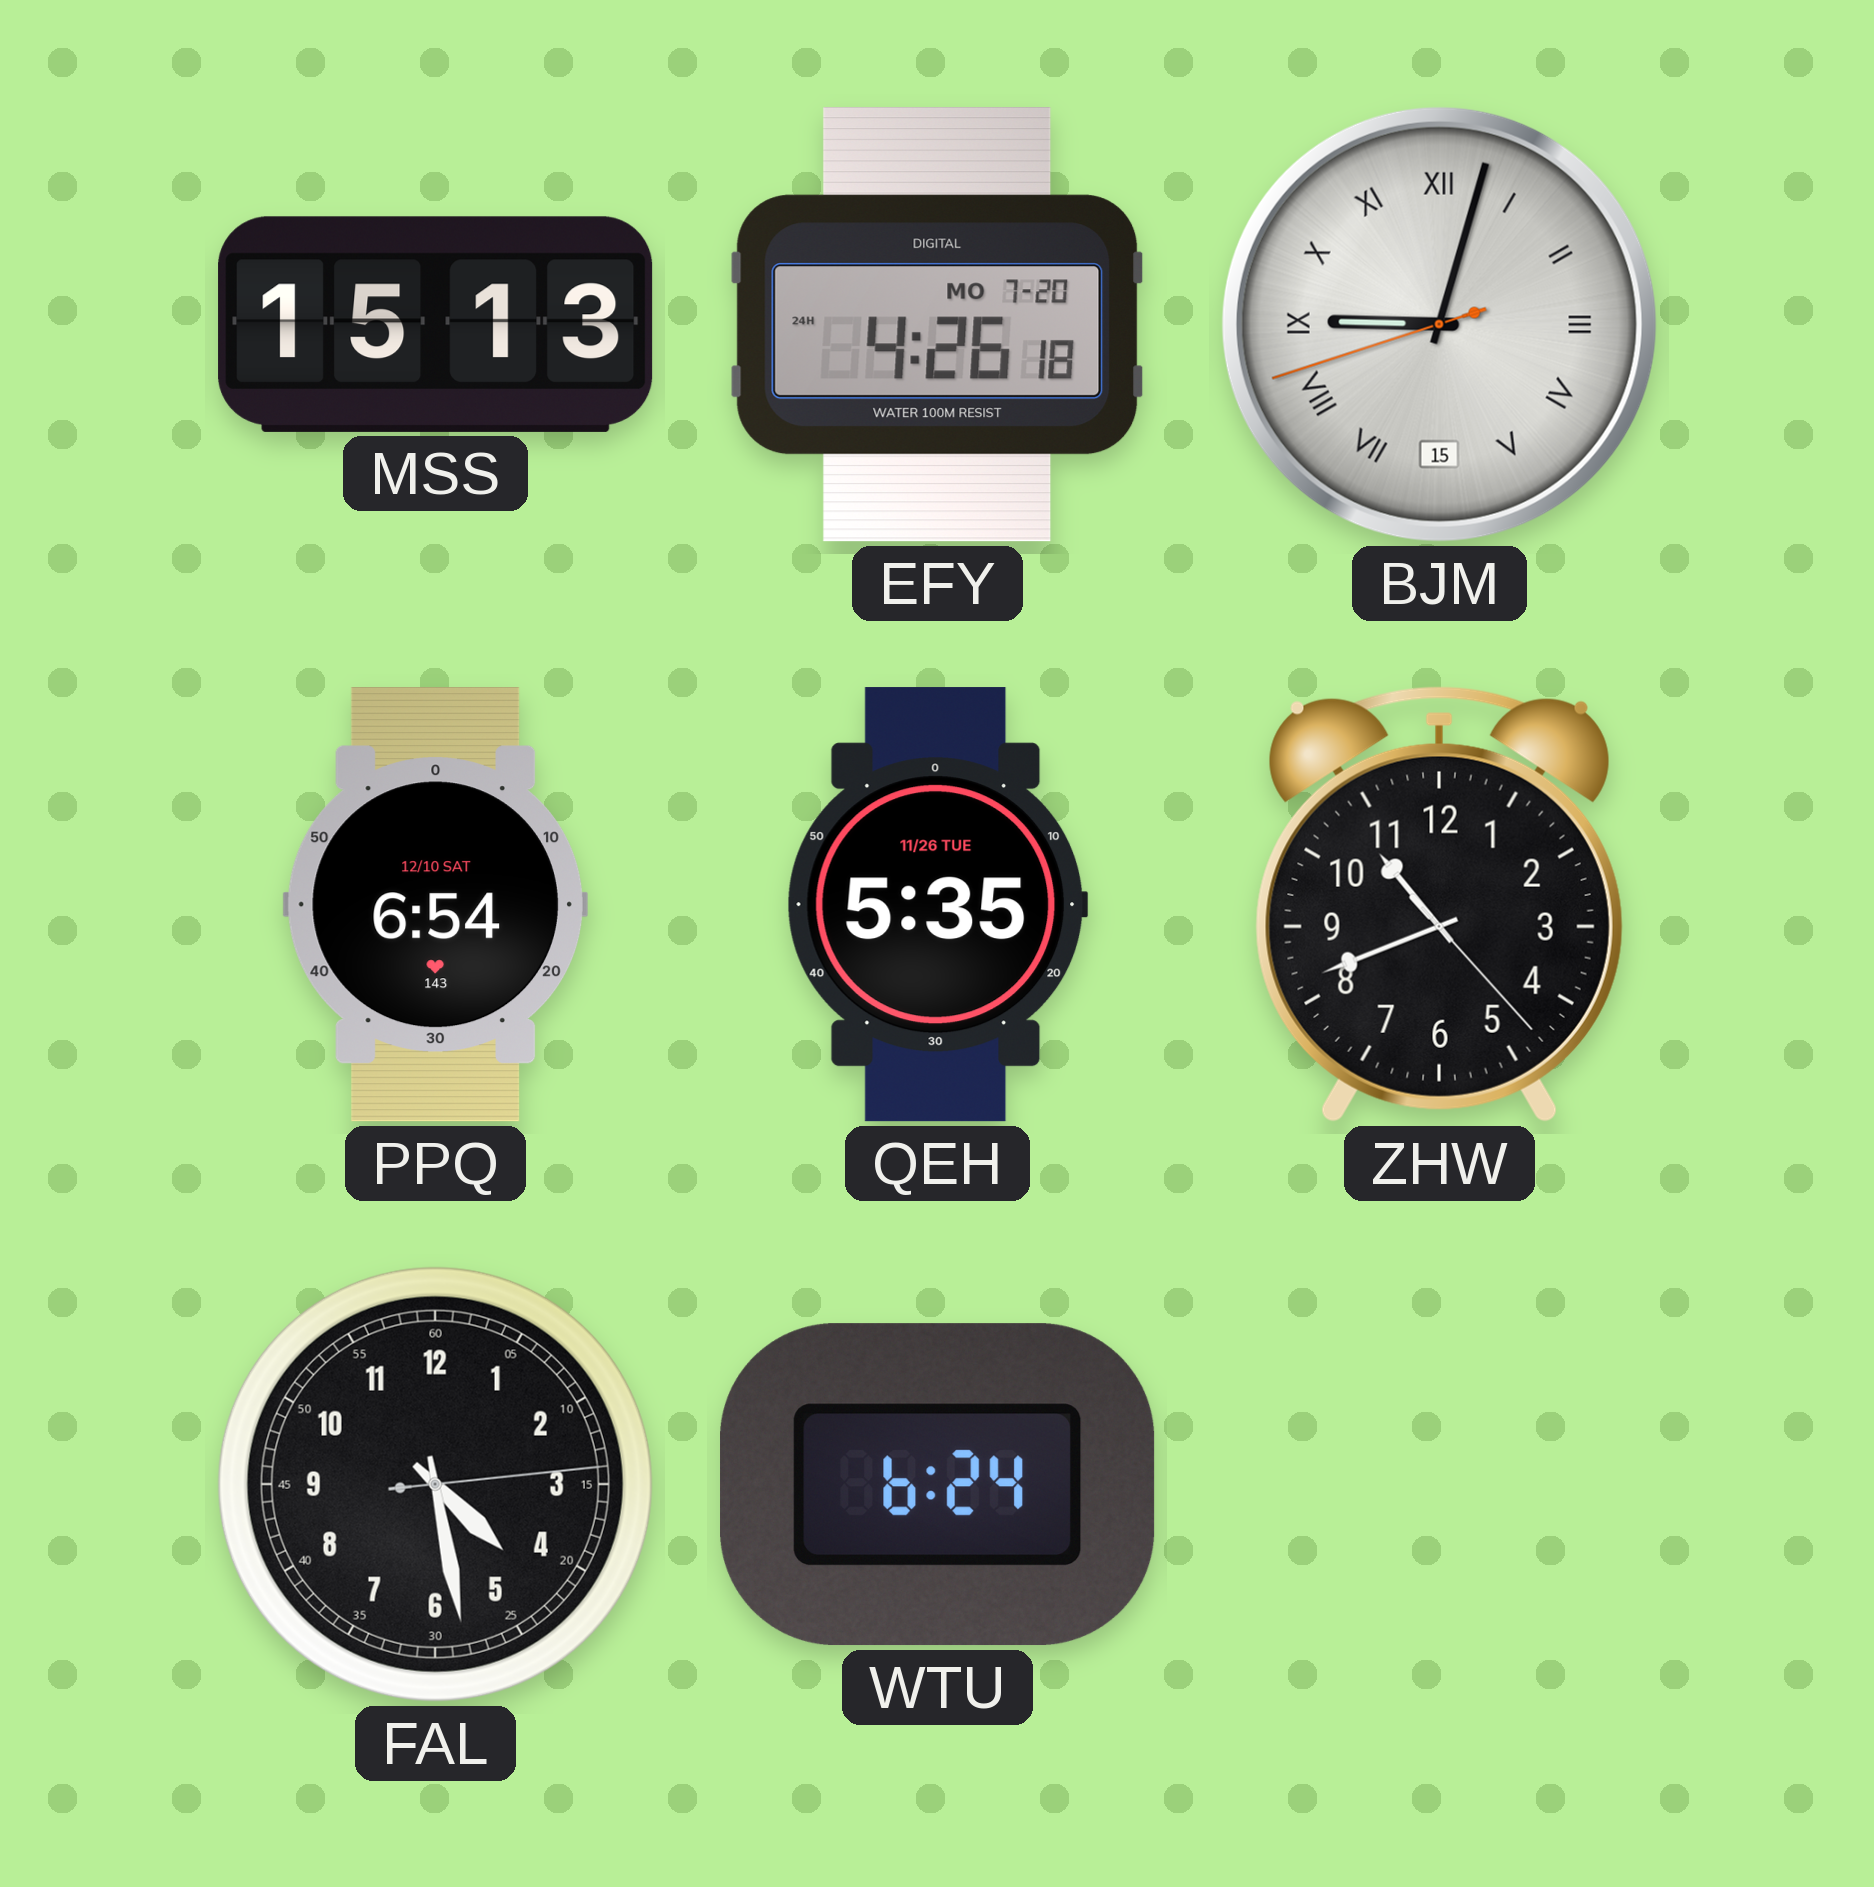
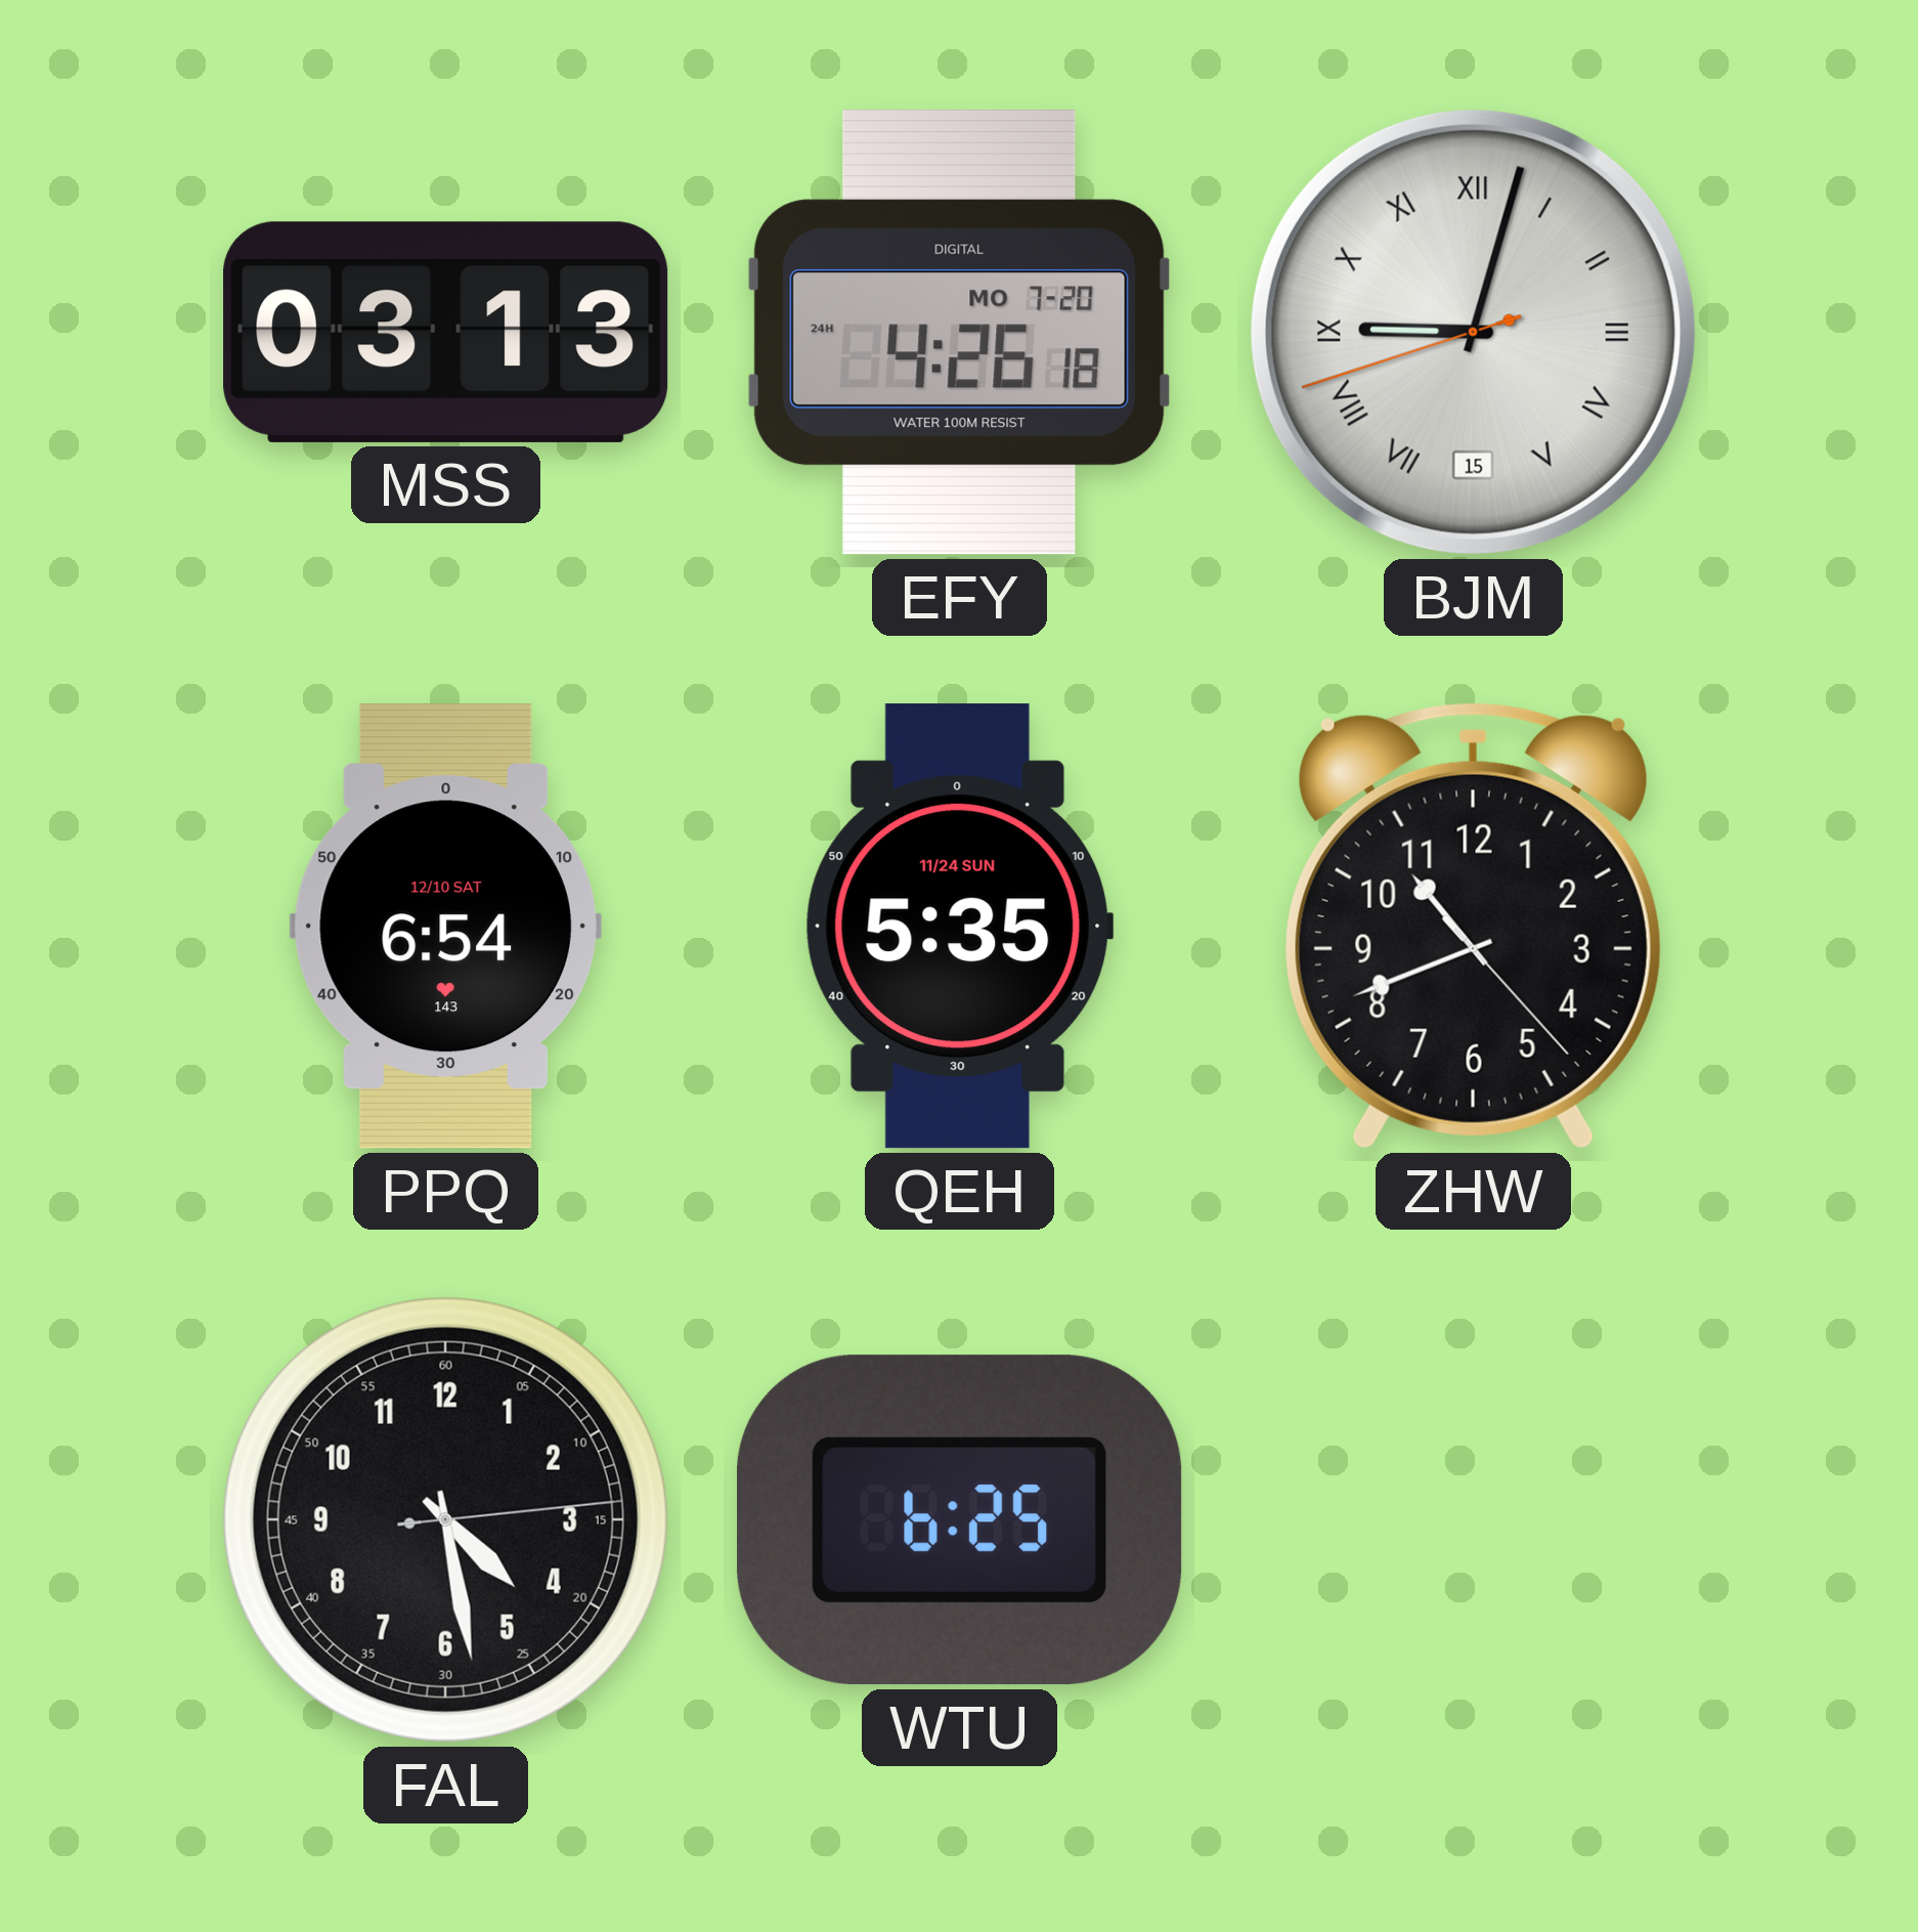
MSS: 15:13 -> 03:13
QEH date: 11/26 TUE -> 11/24 SUN
WTU: 6:24 -> 6:25
